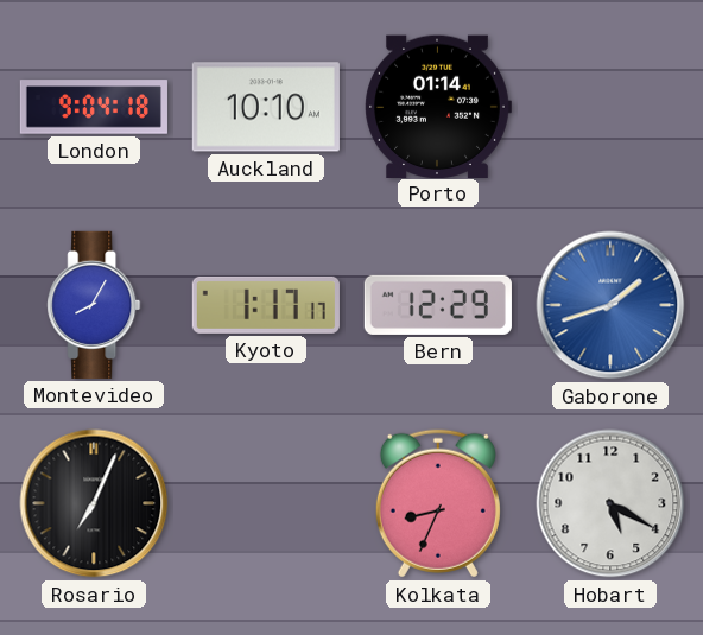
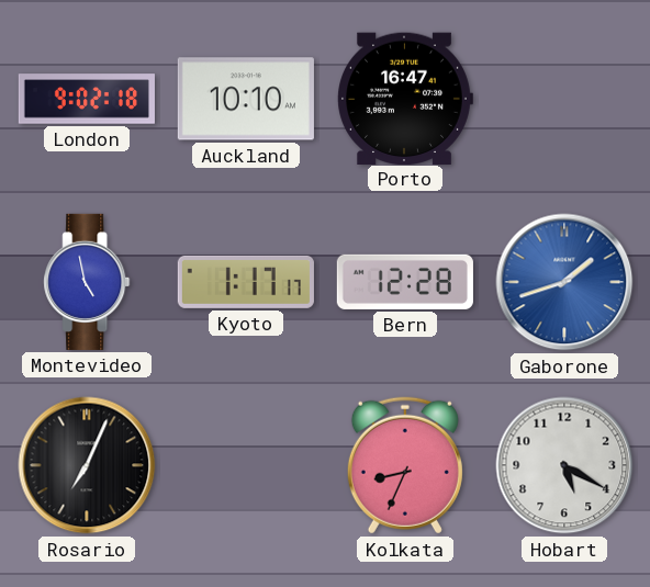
London: 9:04 -> 9:02
Porto: 01:14 -> 16:47
Montevideo: 8:05 -> 4:58
Bern: 12:29 -> 12:28
